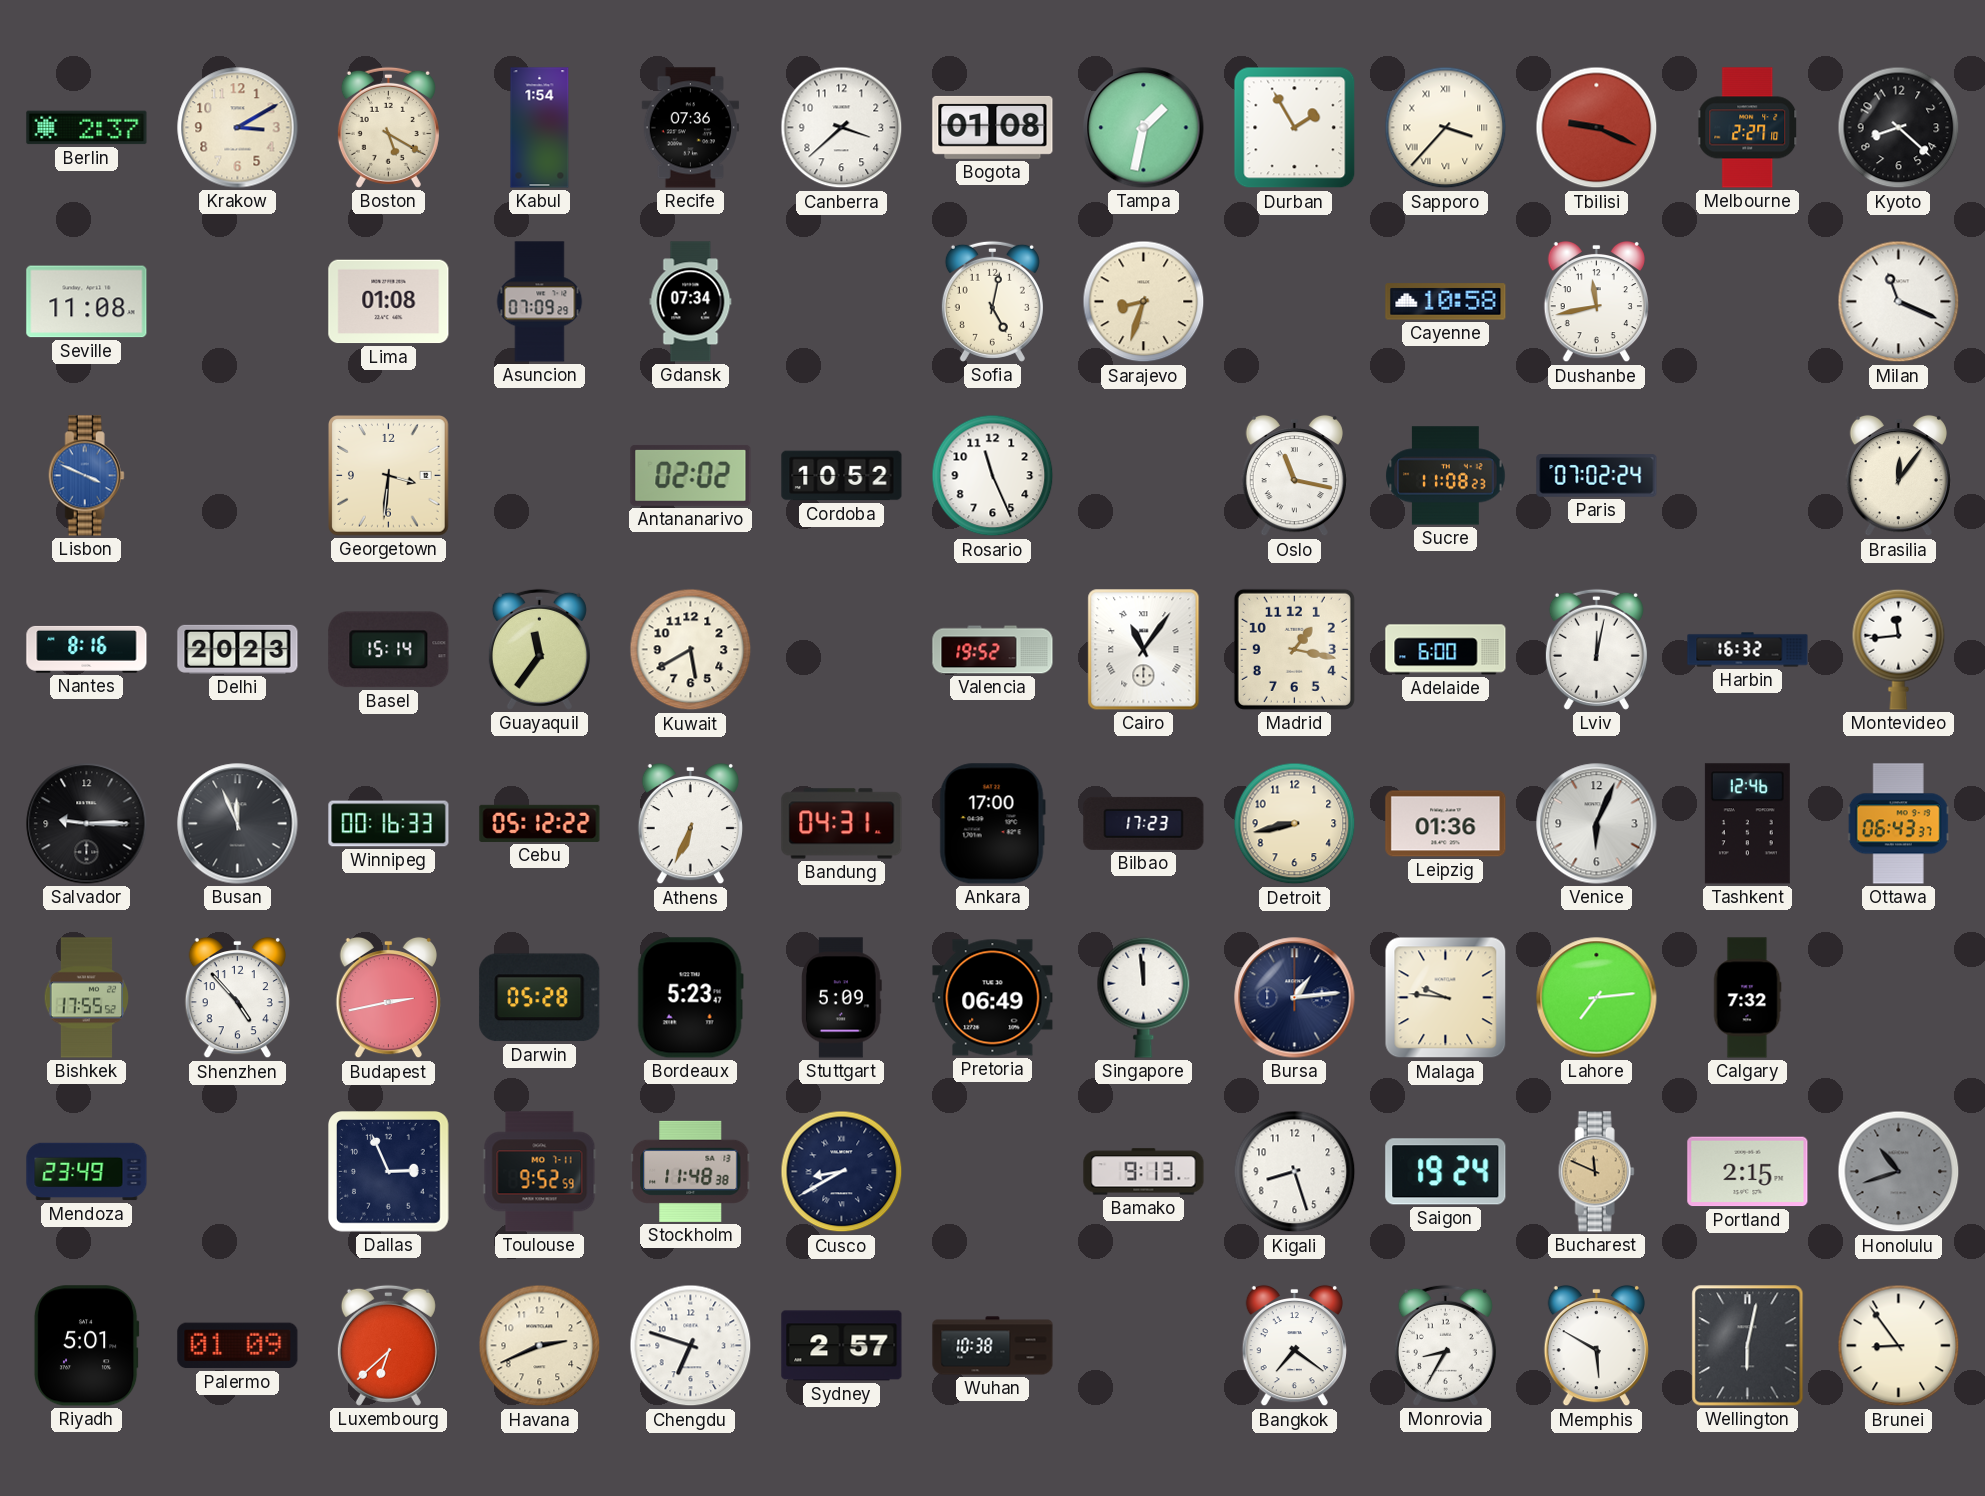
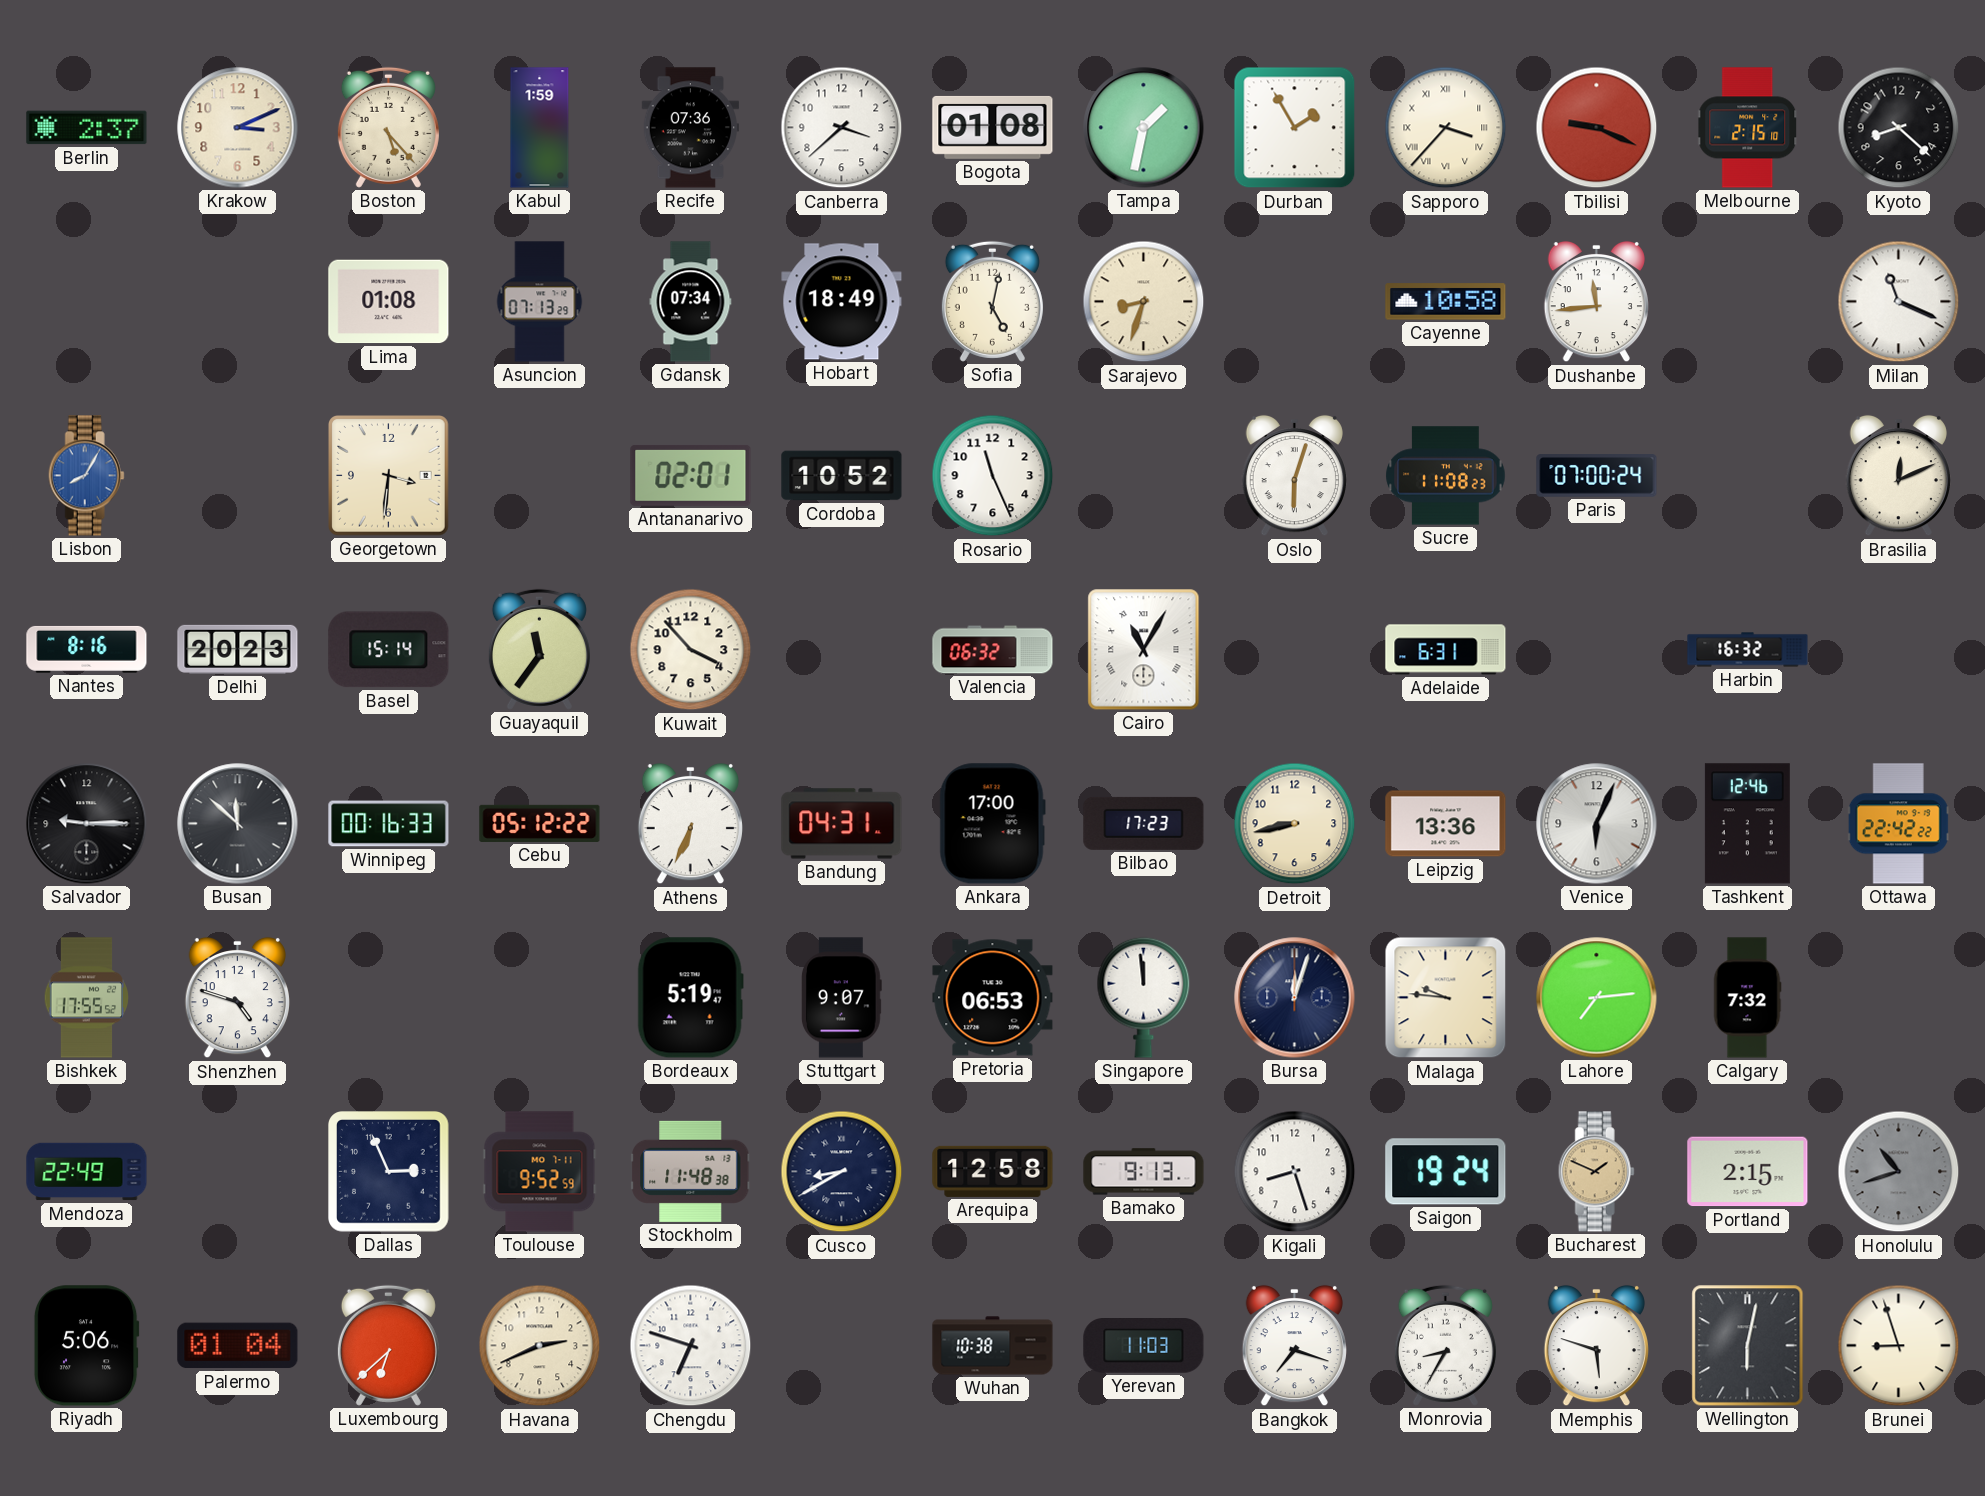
Krakow: 3:10 -> 3:11
Boston: 5:20 -> 5:23
Kabul: 1:54 -> 1:59
Melbourne: 2:27 -> 2:15
Seville: 11:08 -> none
Asuncion: 07:09 -> 07:13
Hobart: none -> 18:49
Dushanbe: 11:43 -> 11:44
Lisbon: 3:49 -> 8:05
Antananarivo: 02:02 -> 02:01
Oslo: 11:17 -> 6:03
Paris: 07:02 -> 07:00
Brasilia: 12:06 -> 12:11
Kuwait: 5:40 -> 3:53
Valencia: 19:52 -> 06:32
Cairo: 11:06 -> 11:05
Madrid: 1:17 -> none
Adelaide: 6:00 -> 6:31
Lviv: 12:02 -> none
Montevideo: 11:44 -> none
Busan: 11:56 -> 11:52
Leipzig: 01:36 -> 13:36
Ottawa: 06:43 -> 22:42
Shenzhen: 4:53 -> 4:48
Budapest: 2:43 -> none
Darwin: 05:28 -> none
Bordeaux: 5:23 -> 5:19
Stuttgart: 5:09 -> 9:07
Pretoria: 06:49 -> 06:53
Bursa: 1:14 -> 12:03
Mendoza: 23:49 -> 22:49
Arequipa: none -> 12:58
Bucharest: 11:49 -> 1:49
Riyadh: 5:01 -> 5:06
Palermo: 01:09 -> 01:04
Sydney: 2:57 -> none
Yerevan: none -> 11:03
Bangkok: 7:21 -> 7:18
Memphis: 5:50 -> 5:48
Brunei: 8:54 -> 8:57
